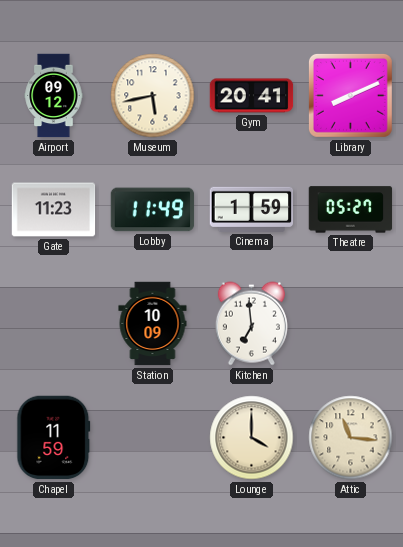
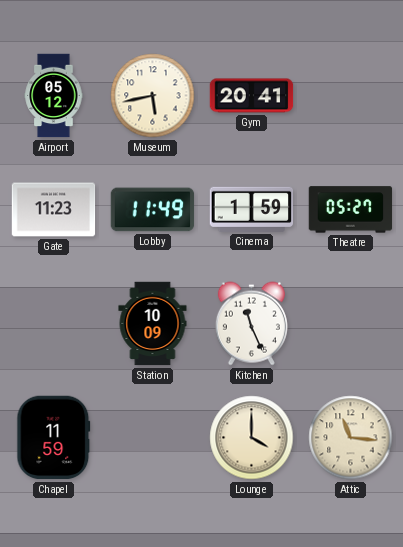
Airport: 09:12 -> 05:12
Library: 8:11 -> none
Kitchen: 6:59 -> 11:26
